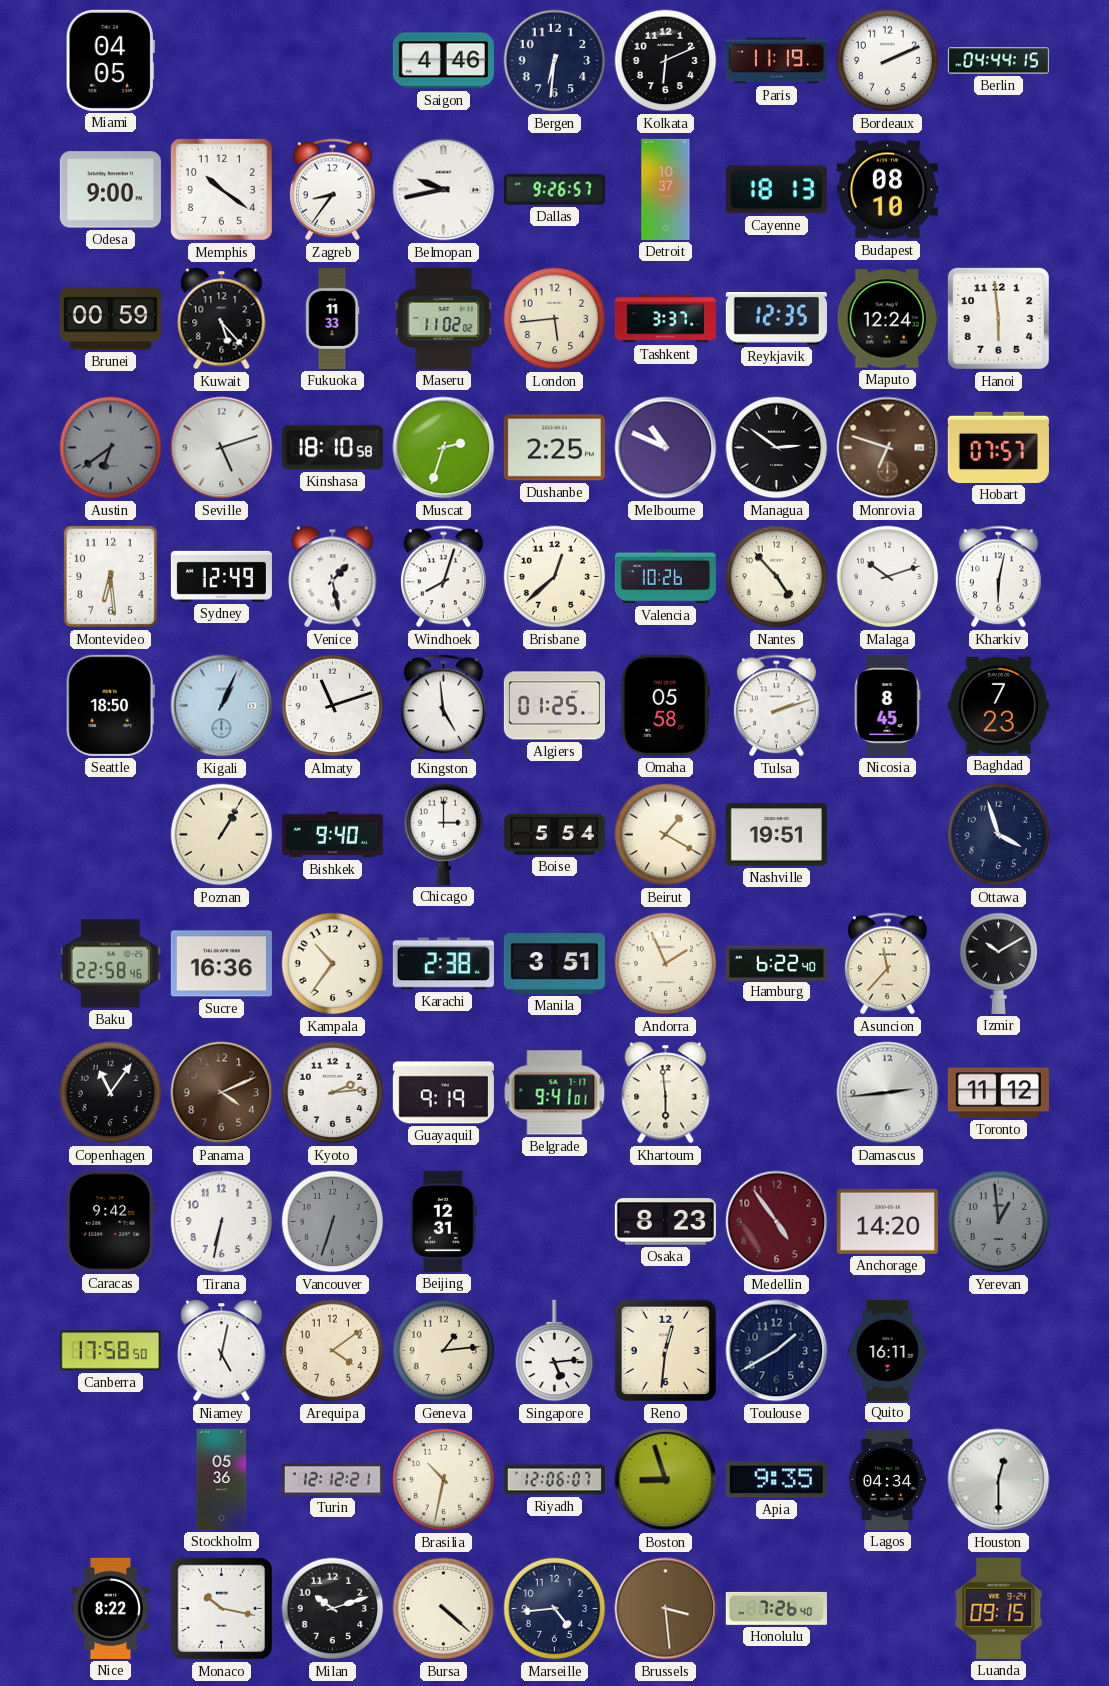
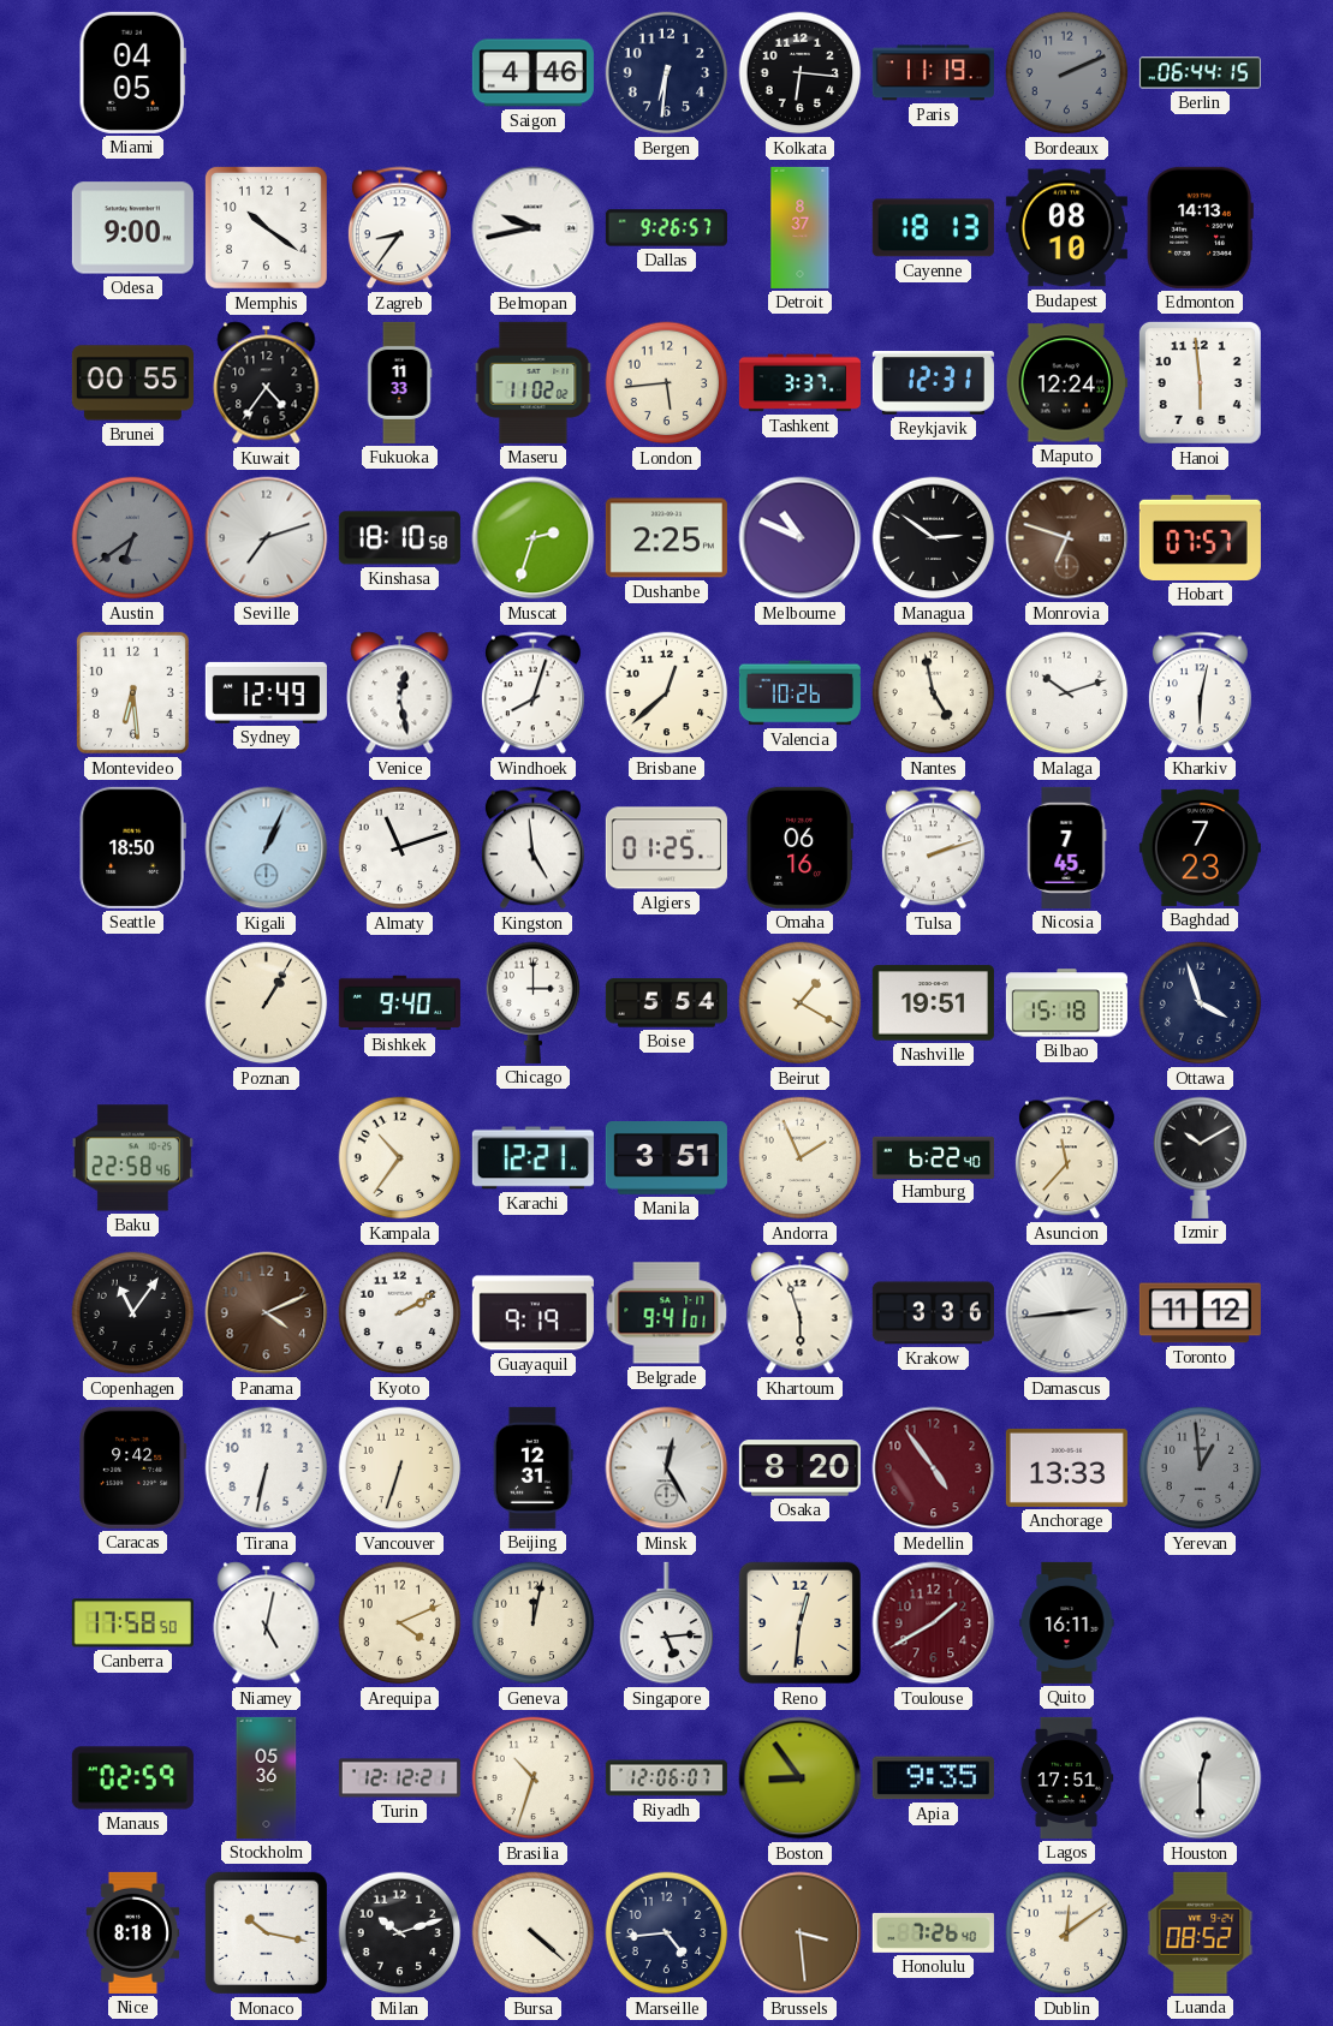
Kolkata: 6:11 -> 6:16
Bordeaux dial: white -> grey
Berlin: 04:44 -> 06:44
Detroit: 10:37 -> 8:37
Edmonton: none -> 14:13
Brunei: 00:59 -> 00:55
Kuwait: 5:23 -> 4:36
Reykjavik: 12:35 -> 12:31
Seville: 5:12 -> 7:12
Venice: 1:28 -> 12:28
Nantes: 4:53 -> 4:58
Omaha: 05:58 -> 06:16
Nicosia: 8:45 -> 7:45
Bilbao: none -> 15:18
Sucre: 16:36 -> none
Karachi: 2:38 -> 12:21
Kyoto: 2:14 -> 2:10
Khartoum: 5:59 -> 5:57
Krakow: none -> 3:36
Vancouver dial: grey -> cream
Minsk: none -> 12:25
Osaka: 8:23 -> 8:20
Anchorage: 14:20 -> 13:33
Arequipa: 4:09 -> 4:11
Geneva: 1:14 -> 12:02
Toulouse dial: navy -> burgundy
Manaus: none -> 02:59
Brasilia: 10:32 -> 10:33
Boston: 8:57 -> 8:54
Lagos: 04:34 -> 17:51
Nice: 8:22 -> 8:18
Dublin: none -> 12:09
Luanda: 09:15 -> 08:52
